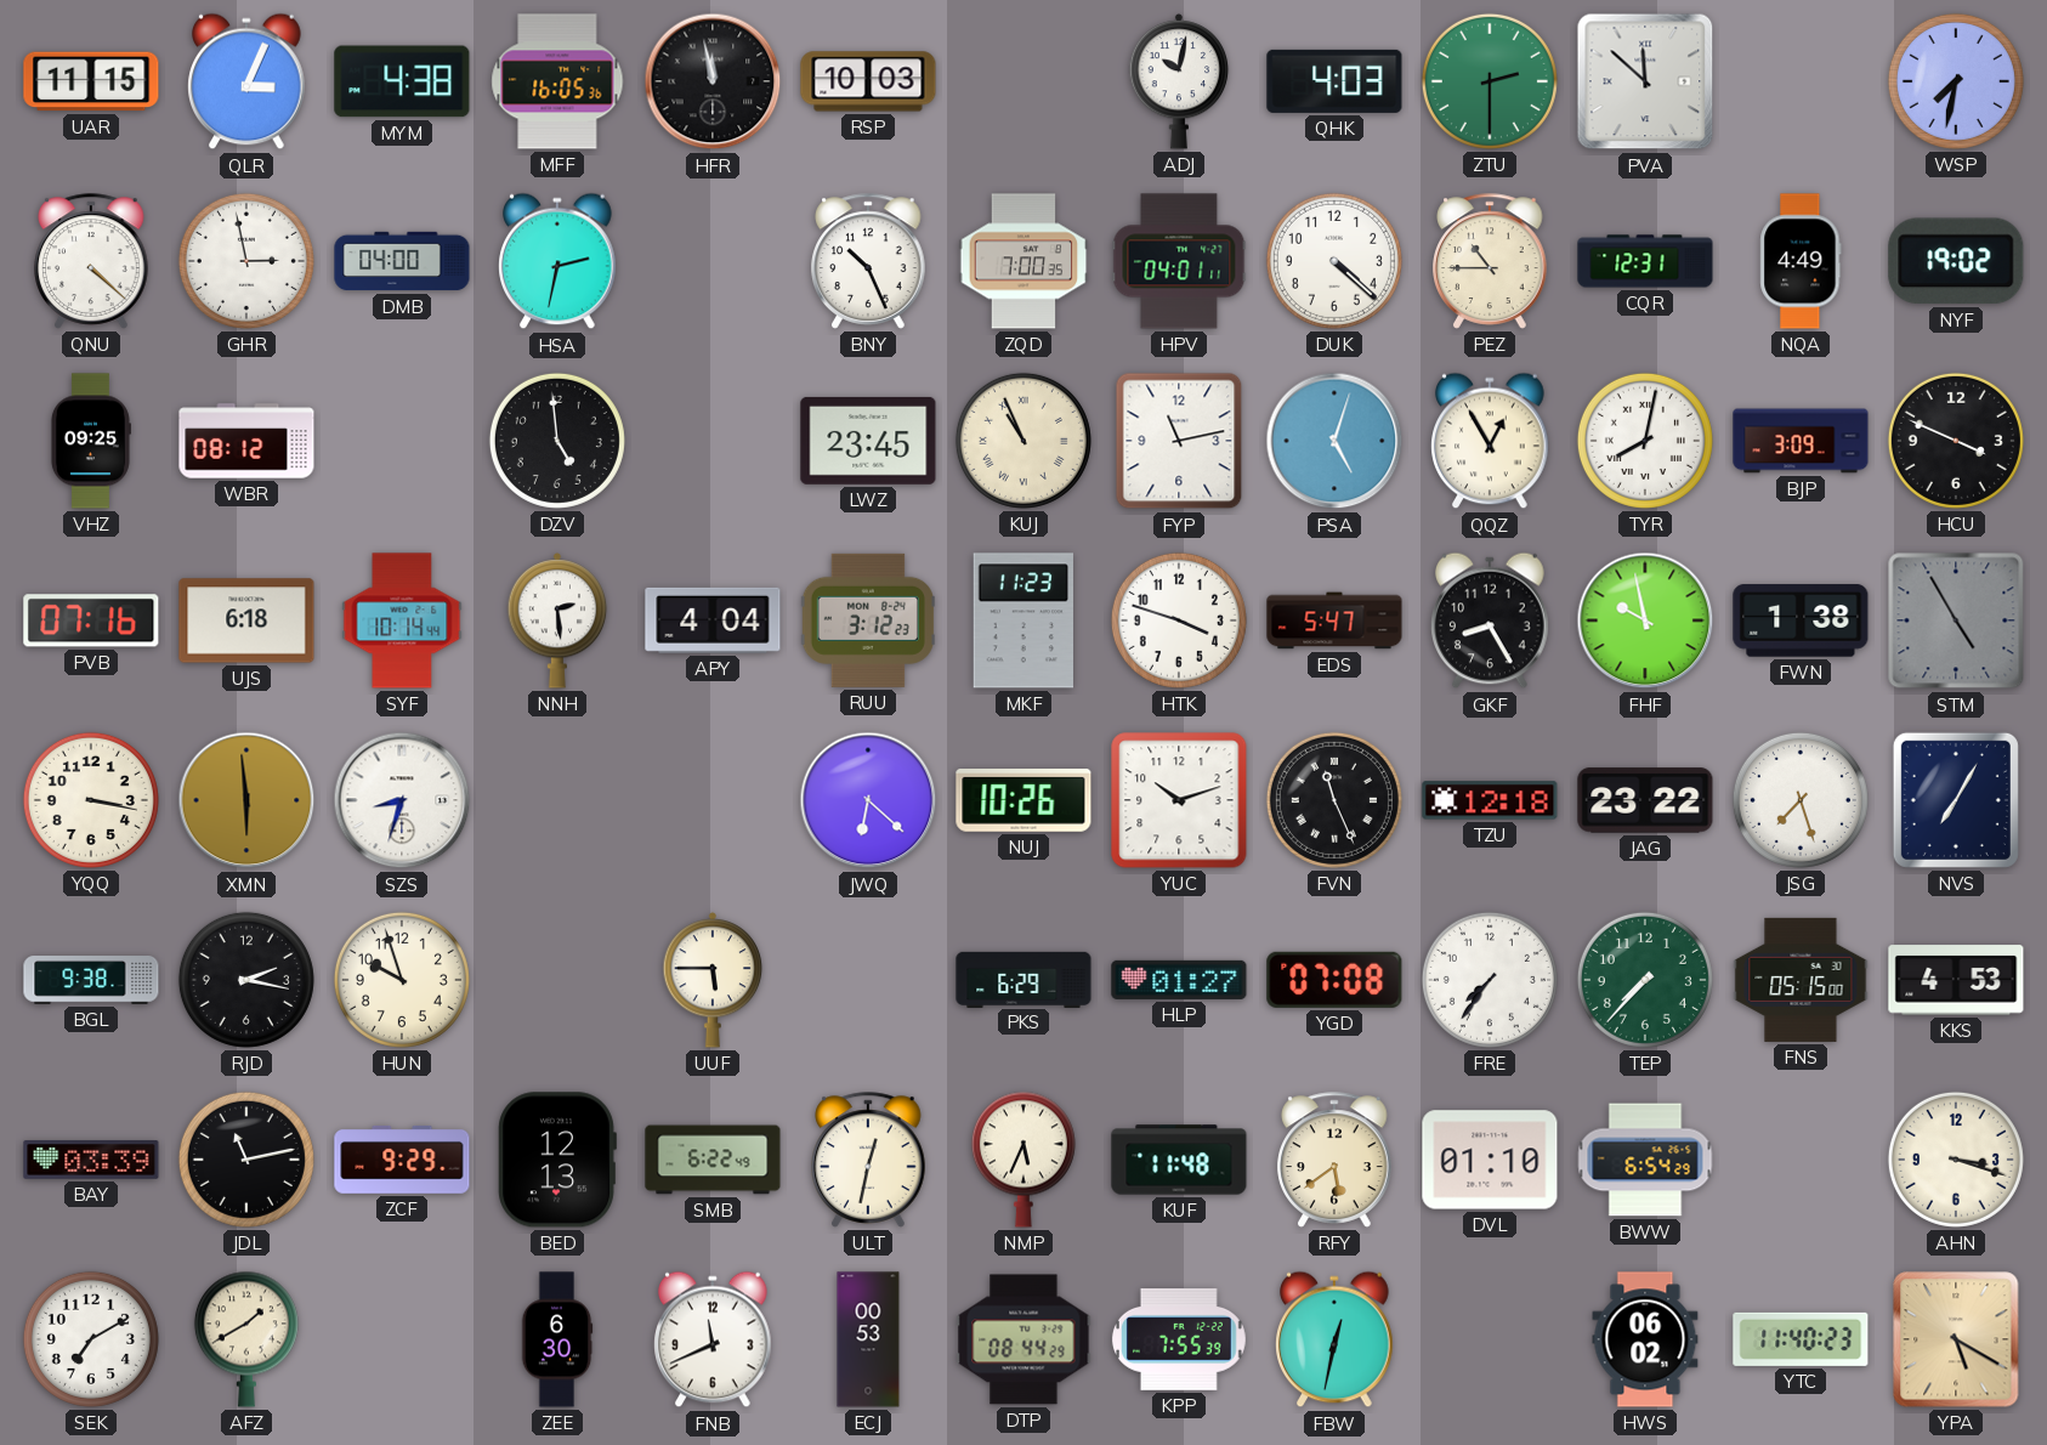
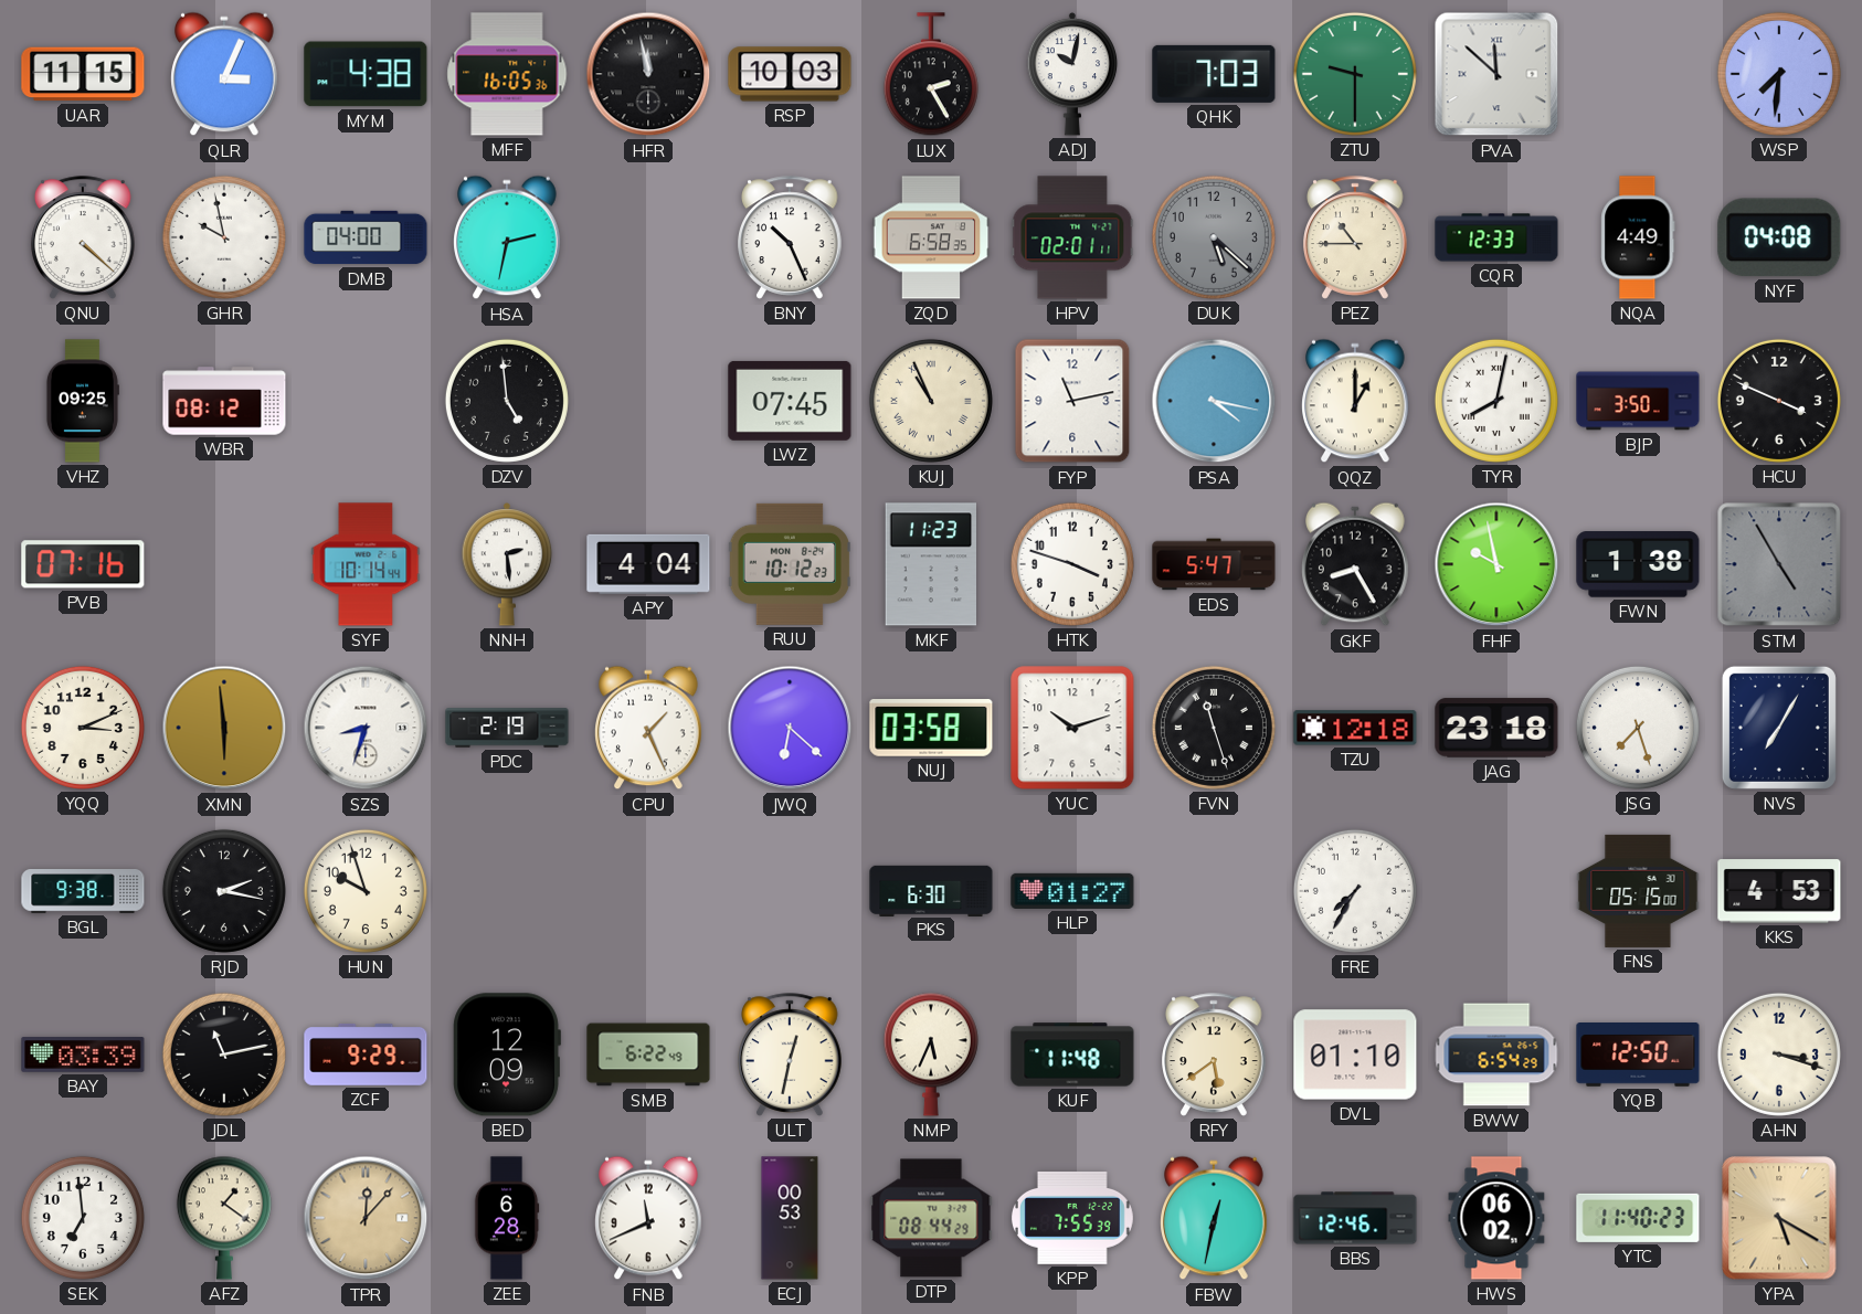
LUX: none -> 2:25
QHK: 4:03 -> 7:03
ZTU: 2:30 -> 9:30
WSP: 7:32 -> 7:31
GHR: 2:58 -> 9:58
ZQD: 7:00 -> 6:58
HPV: 04:01 -> 02:01
DUK: 4:22 -> 5:22
DUK dial: white -> grey
CQR: 12:31 -> 12:33
NYF: 19:02 -> 04:08
LWZ: 23:45 -> 07:45
PSA: 5:03 -> 4:17
QQZ: 12:55 -> 1:00
BJP: 3:09 -> 3:50
UJS: 6:18 -> none
RUU: 3:12 -> 10:12
YQQ: 3:17 -> 3:11
PDC: none -> 2:19
CPU: none -> 1:26
NUJ: 10:26 -> 03:58
FVN: 11:26 -> 11:27
JAG: 23:22 -> 23:18
UUF: 5:45 -> none
PKS: 6:29 -> 6:30
YGD: 07:08 -> none
FRE: 7:36 -> 7:35
TEP: 7:37 -> none
BED: 12:13 -> 12:09
YQB: none -> 12:50
SEK: 7:10 -> 6:59
AFZ: 1:40 -> 1:21
TPR: none -> 12:07
ZEE: 6:30 -> 6:28
BBS: none -> 12:46
